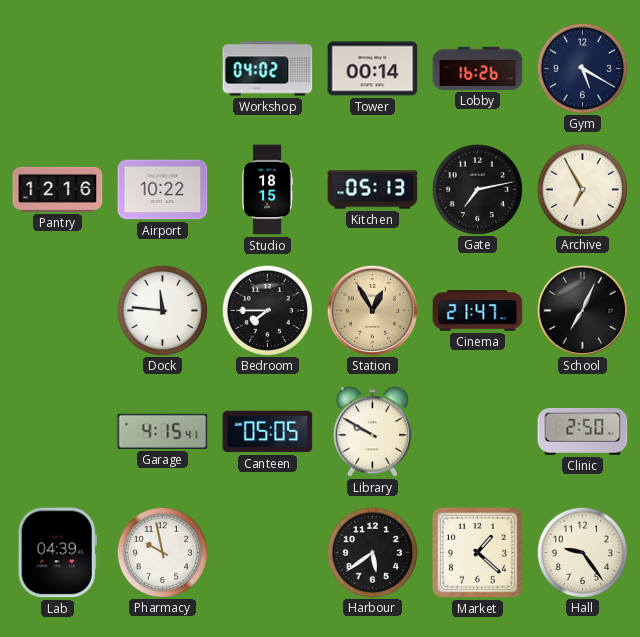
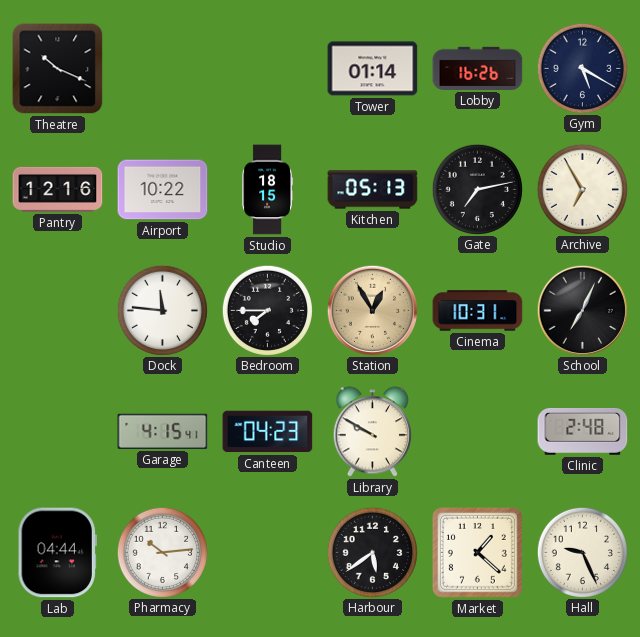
Theatre: none -> 10:19
Workshop: 04:02 -> none
Tower: 00:14 -> 01:14
Cinema: 21:47 -> 10:31
Canteen: 05:05 -> 04:23
Clinic: 2:50 -> 2:48
Lab: 04:39 -> 04:44
Pharmacy: 9:58 -> 10:14
Hall: 9:24 -> 9:26
